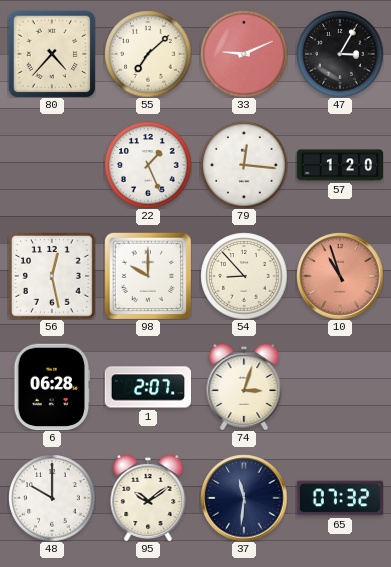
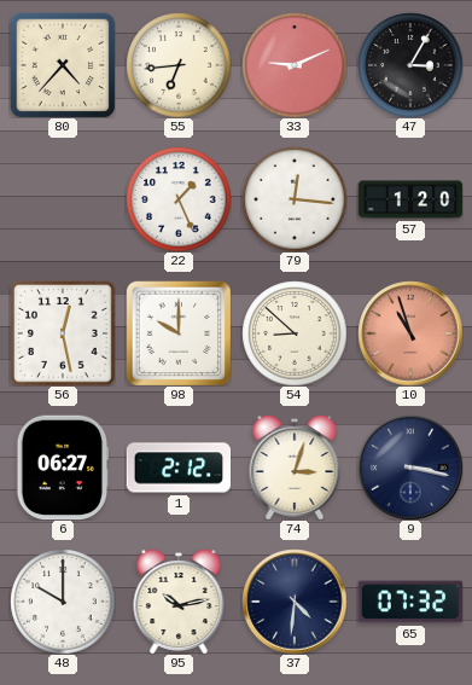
55: 7:08 -> 6:44
54: 8:53 -> 8:52
6: 06:28 -> 06:27
1: 2:07 -> 2:12
9: none -> 3:17
95: 10:09 -> 10:13
37: 11:31 -> 4:31
